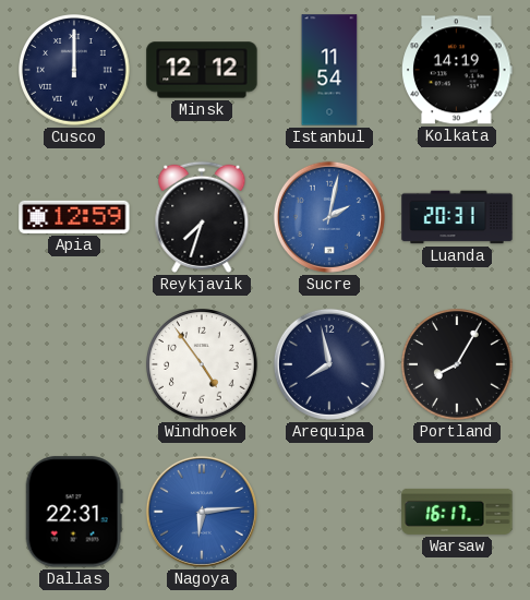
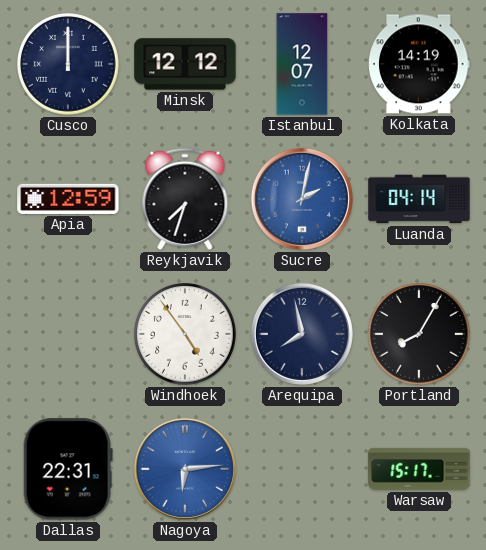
Istanbul: 11:54 -> 12:07
Luanda: 20:31 -> 04:14
Warsaw: 16:17 -> 15:17
